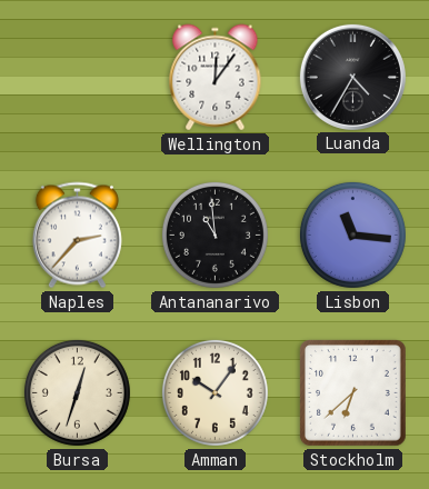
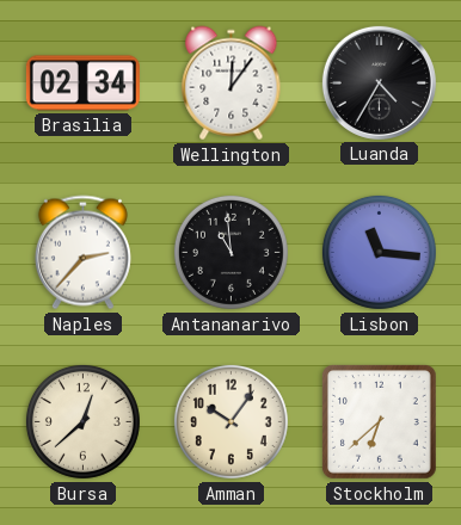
Brasilia: none -> 02:34
Bursa: 12:33 -> 12:38
